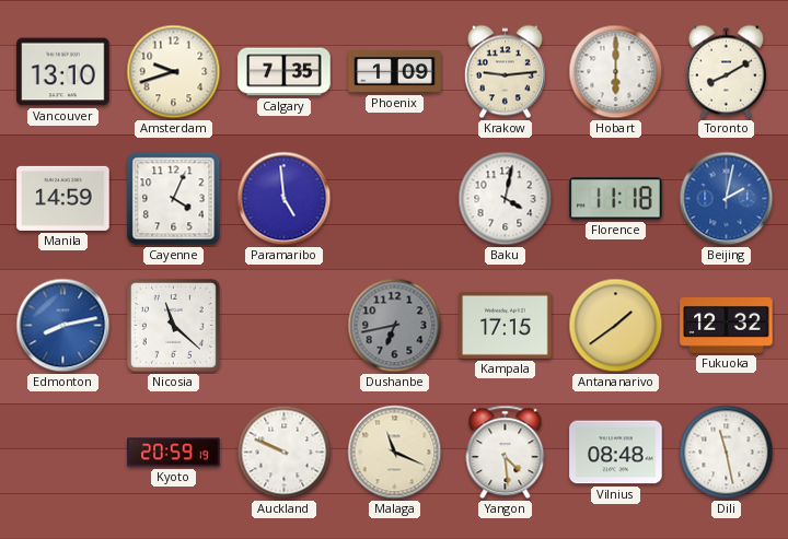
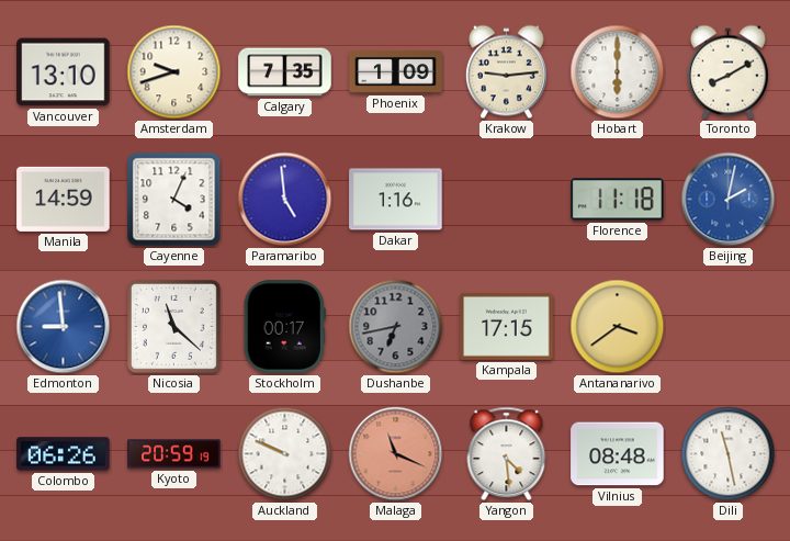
Dakar: none -> 1:16
Baku: 4:02 -> none
Edmonton: 8:13 -> 8:59
Stockholm: none -> 00:17
Antananarivo: 1:39 -> 3:39
Fukuoka: 12:32 -> none
Colombo: none -> 06:26
Malaga dial: cream -> salmon
